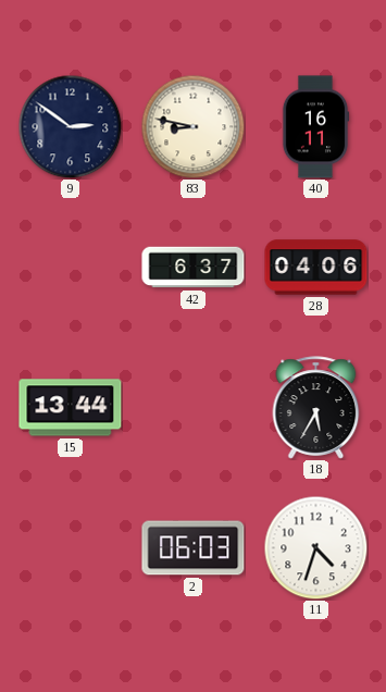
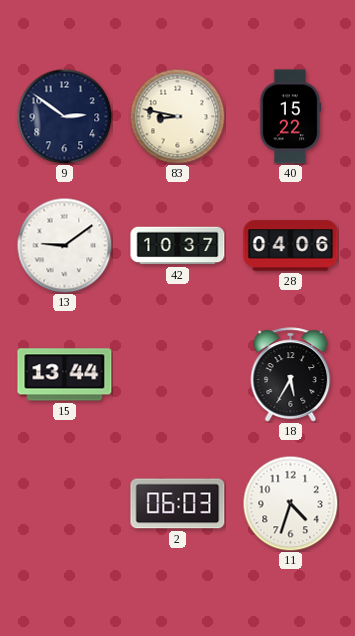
40: 16:11 -> 15:22
13: none -> 9:09
42: 6:37 -> 10:37
